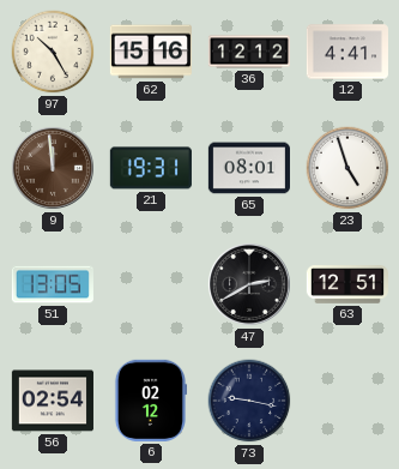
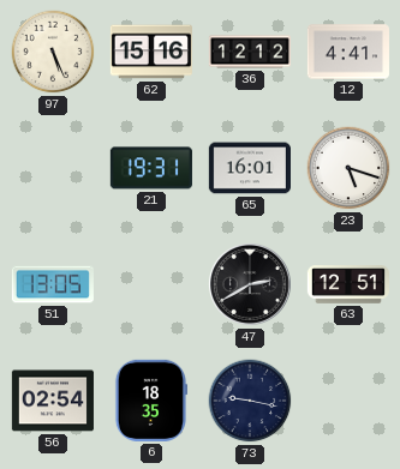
97: 10:25 -> 5:26
9: 11:59 -> none
65: 08:01 -> 16:01
23: 4:57 -> 5:18
6: 02:12 -> 18:35
